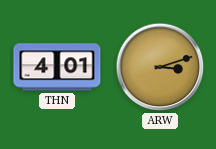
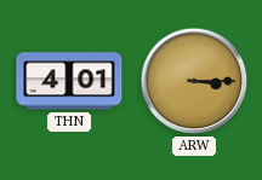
ARW: 3:12 -> 3:15
